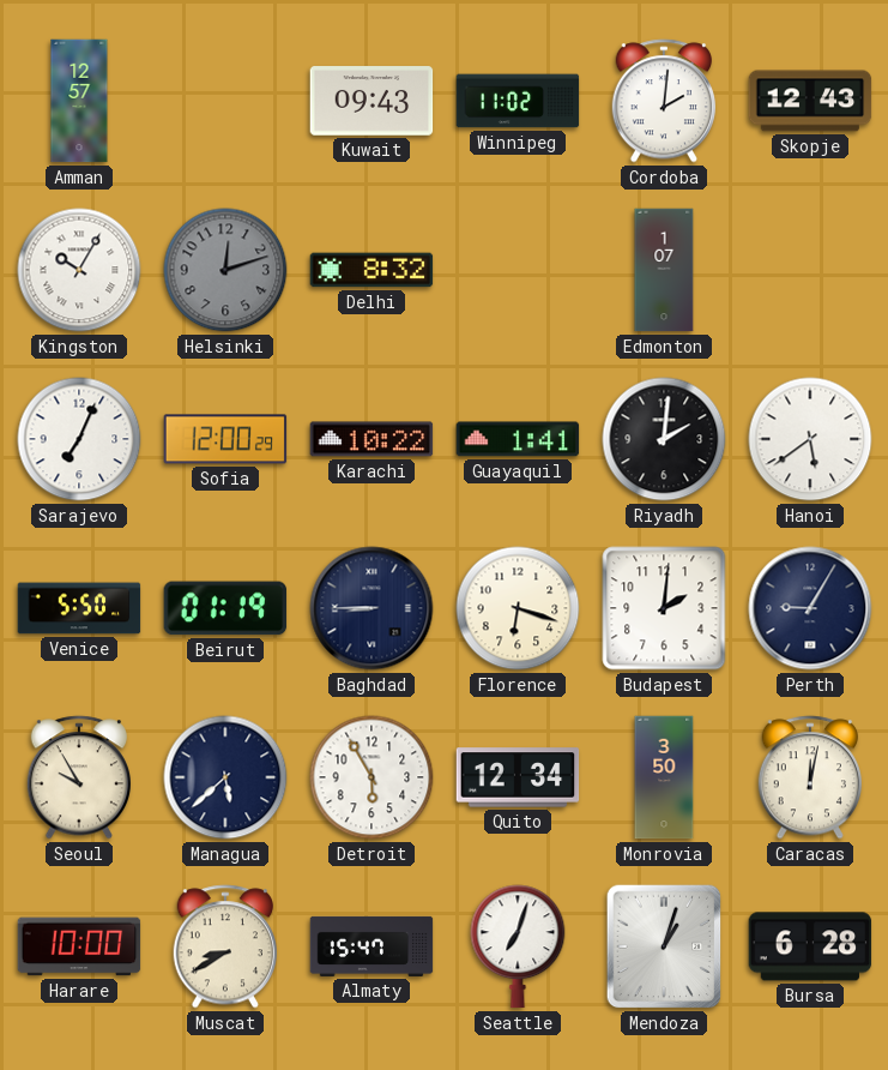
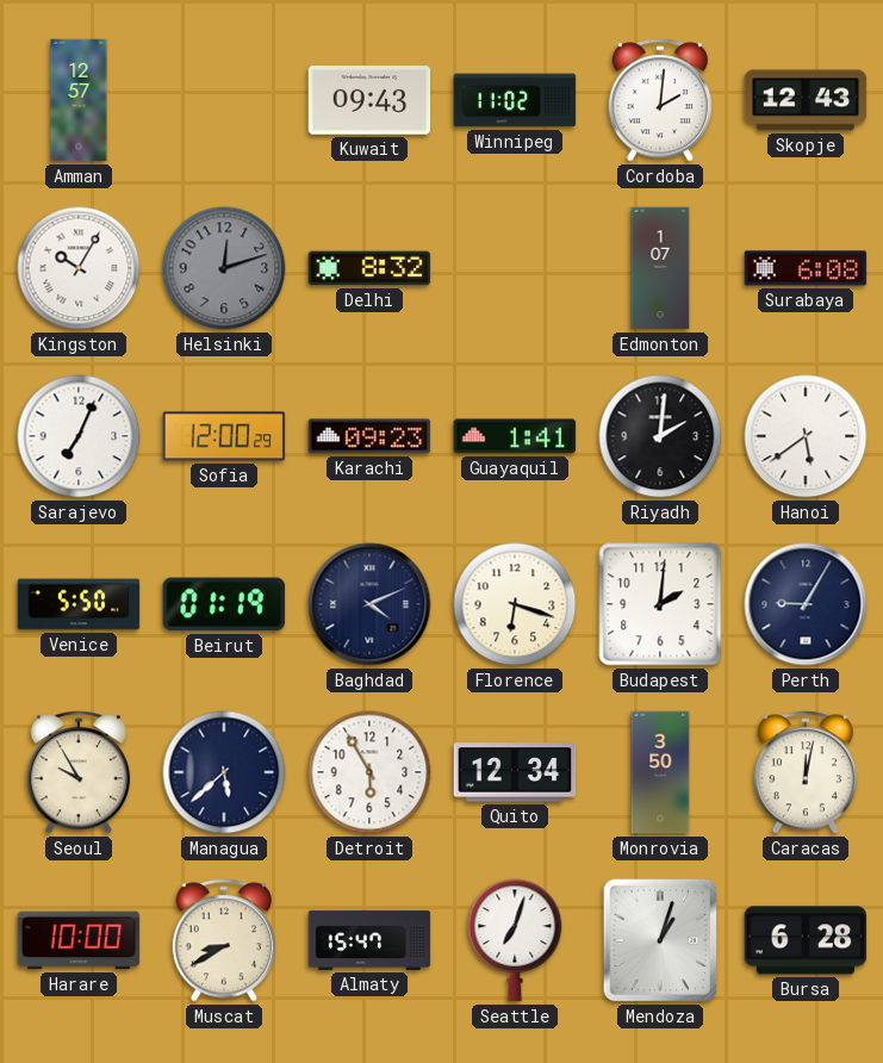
Surabaya: none -> 6:08
Karachi: 10:22 -> 09:23
Baghdad: 8:45 -> 4:11
